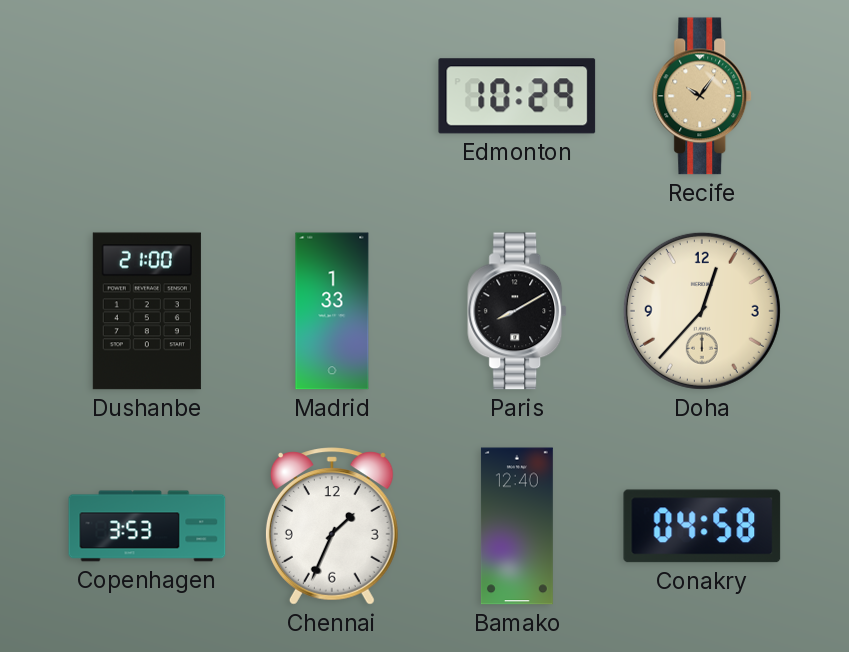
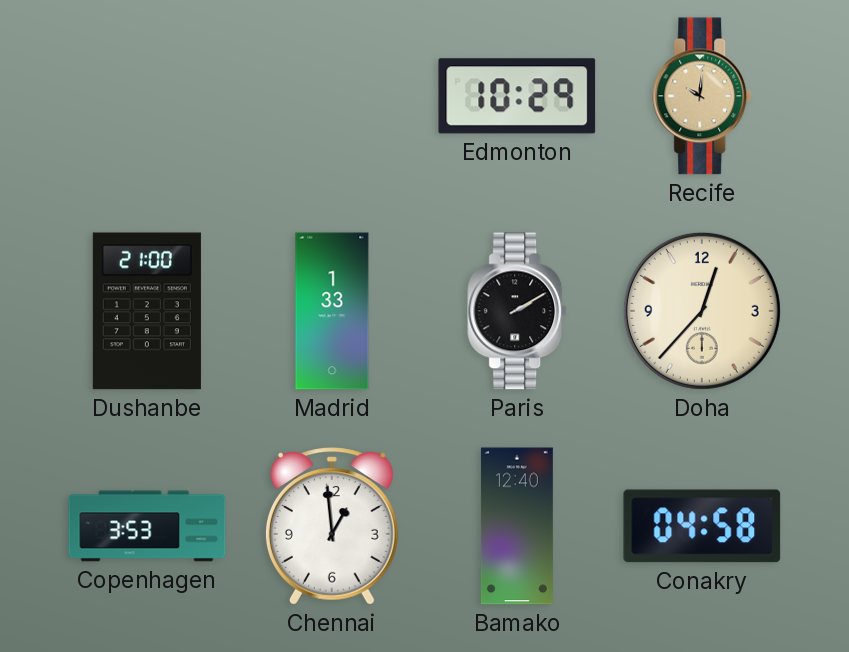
Recife: 10:06 -> 10:01
Paris: 8:10 -> 2:10
Chennai: 1:34 -> 12:59
